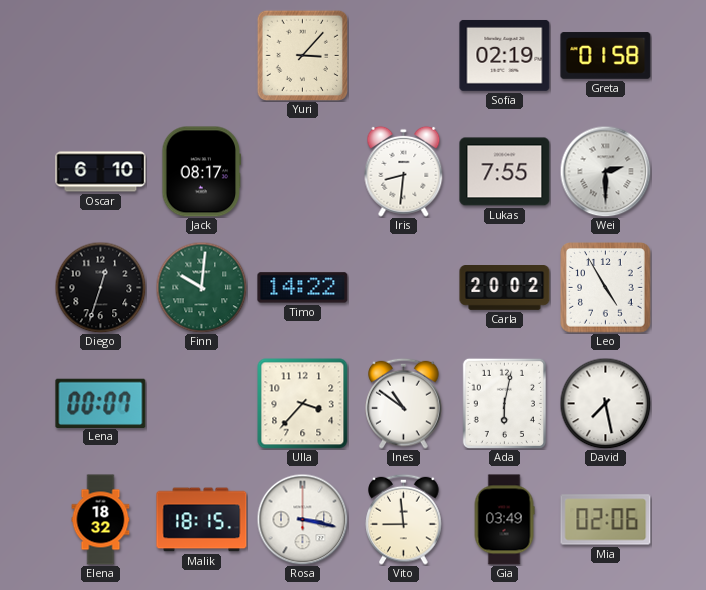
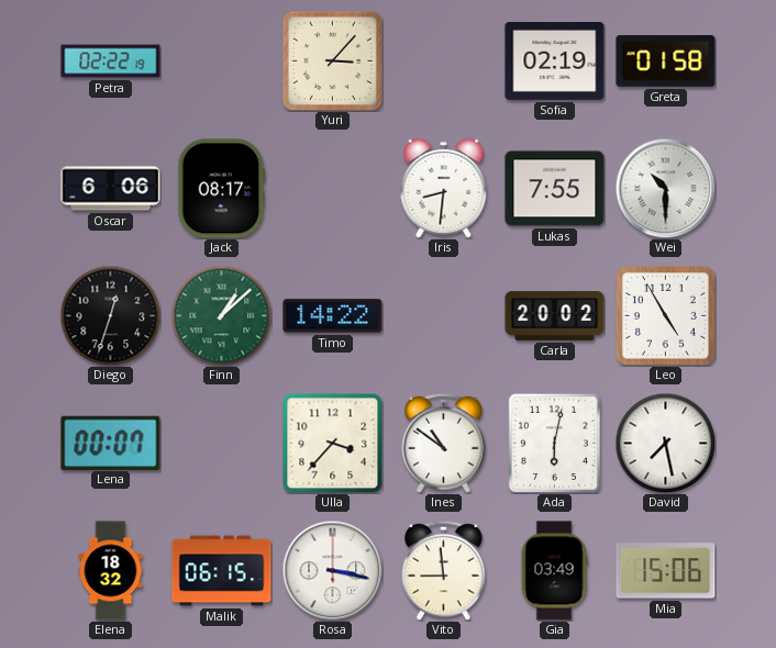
Petra: none -> 02:22
Oscar: 6:10 -> 6:06
Wei: 2:30 -> 10:30
Finn: 10:01 -> 1:08
Malik: 18:15 -> 06:15
Mia: 02:06 -> 15:06
